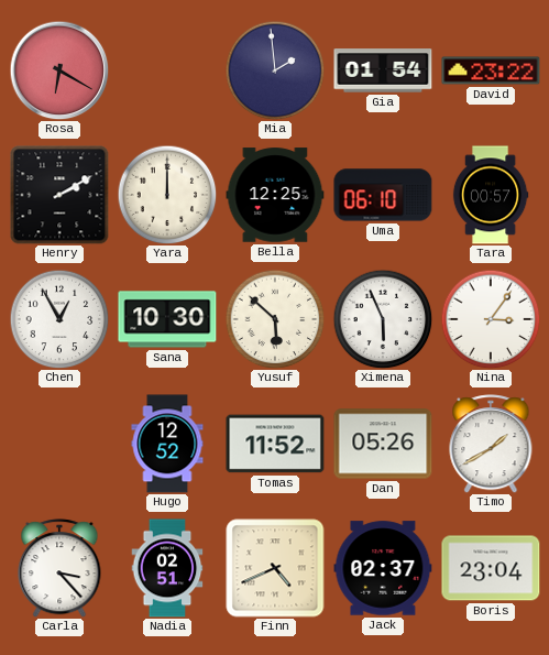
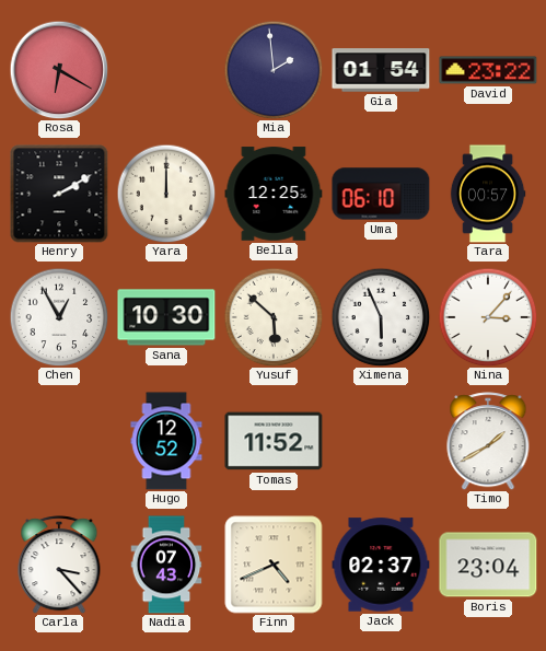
Nina: 3:06 -> 3:07
Dan: 05:26 -> none
Nadia: 02:51 -> 07:43
